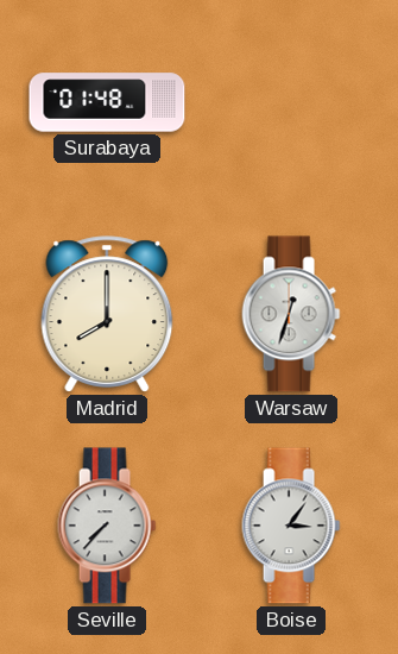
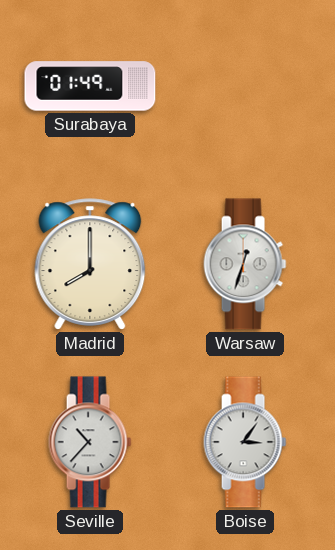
Surabaya: 01:48 -> 01:49
Seville: 7:37 -> 10:37
